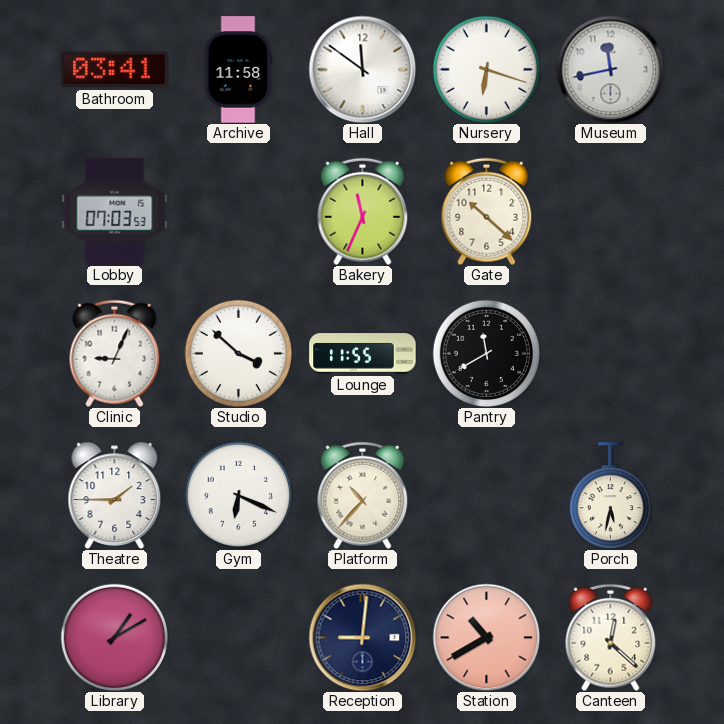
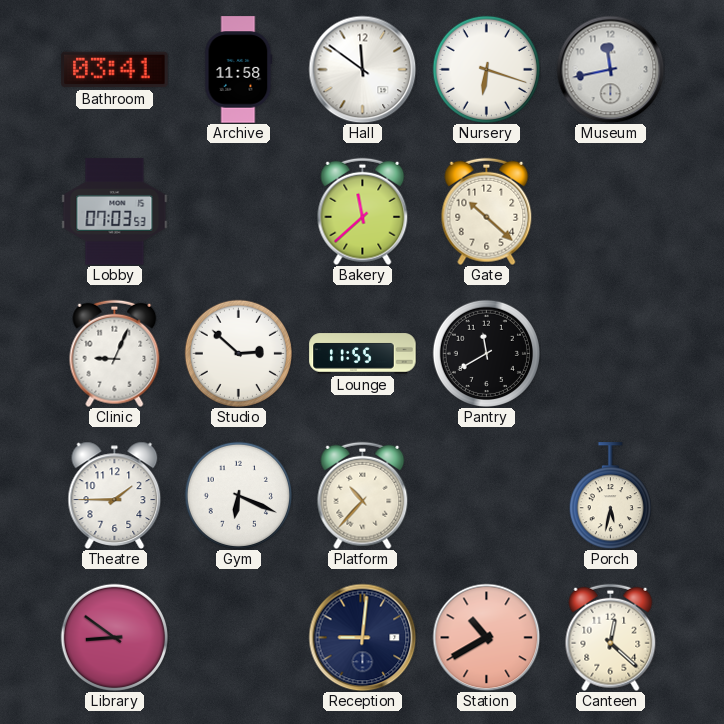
Bakery: 11:34 -> 11:38
Studio: 3:52 -> 2:52
Library: 1:10 -> 8:51
